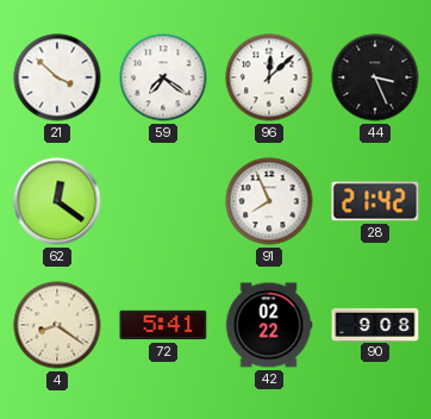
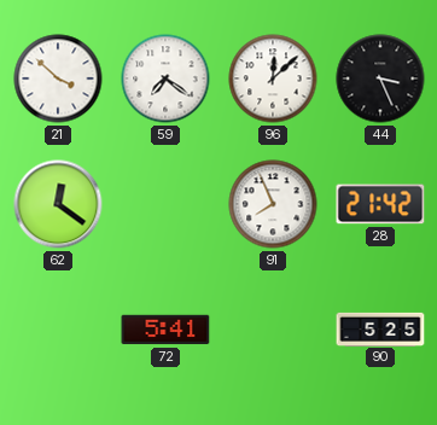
4: 8:21 -> none
42: 02:22 -> none
90: 9:08 -> 5:25
